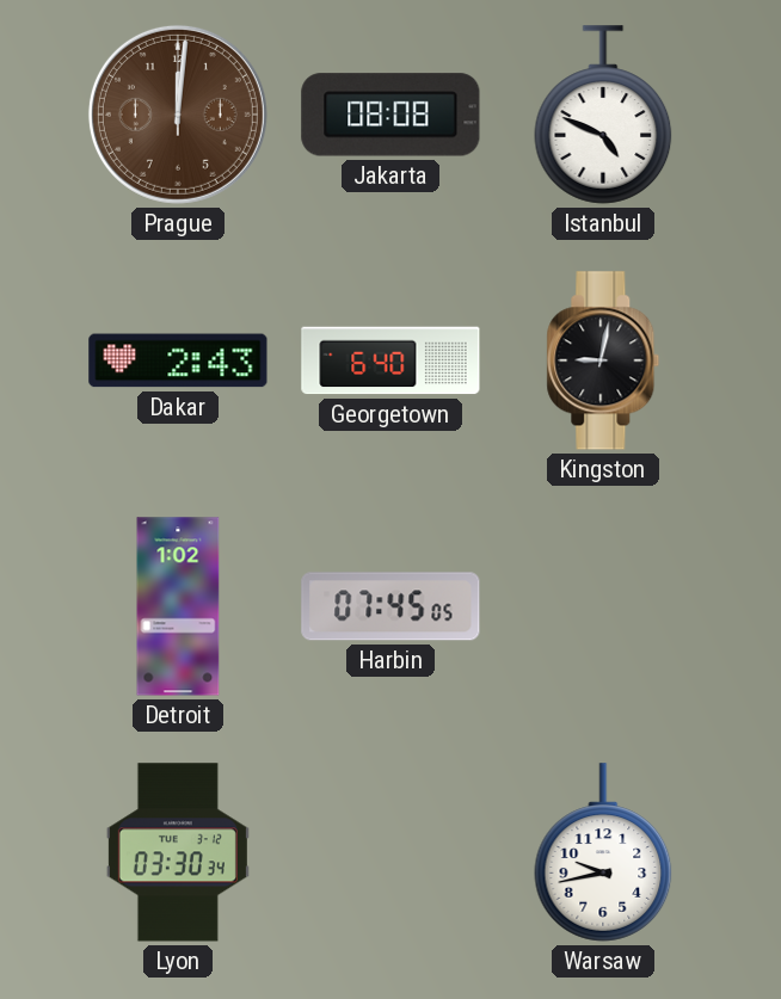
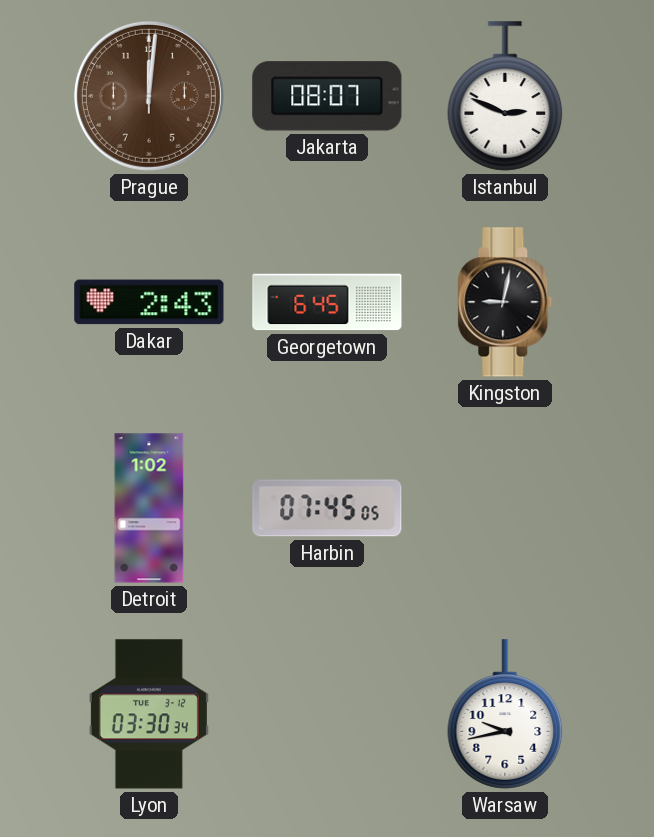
Jakarta: 08:08 -> 08:07
Istanbul: 4:49 -> 2:49
Georgetown: 6:40 -> 6:45
